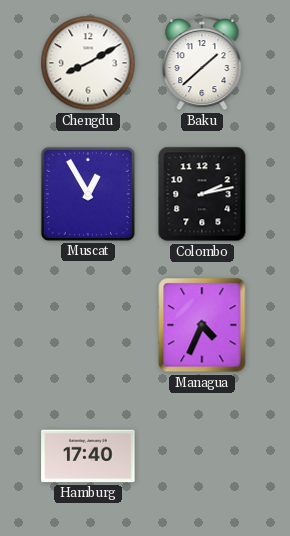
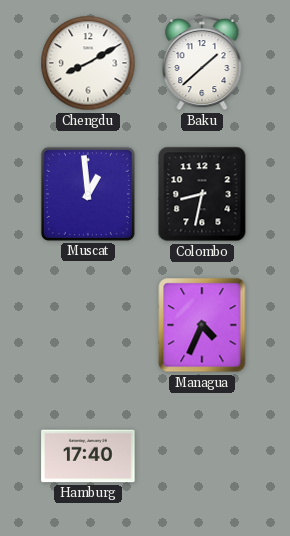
Muscat: 12:55 -> 12:59
Colombo: 2:13 -> 8:32
